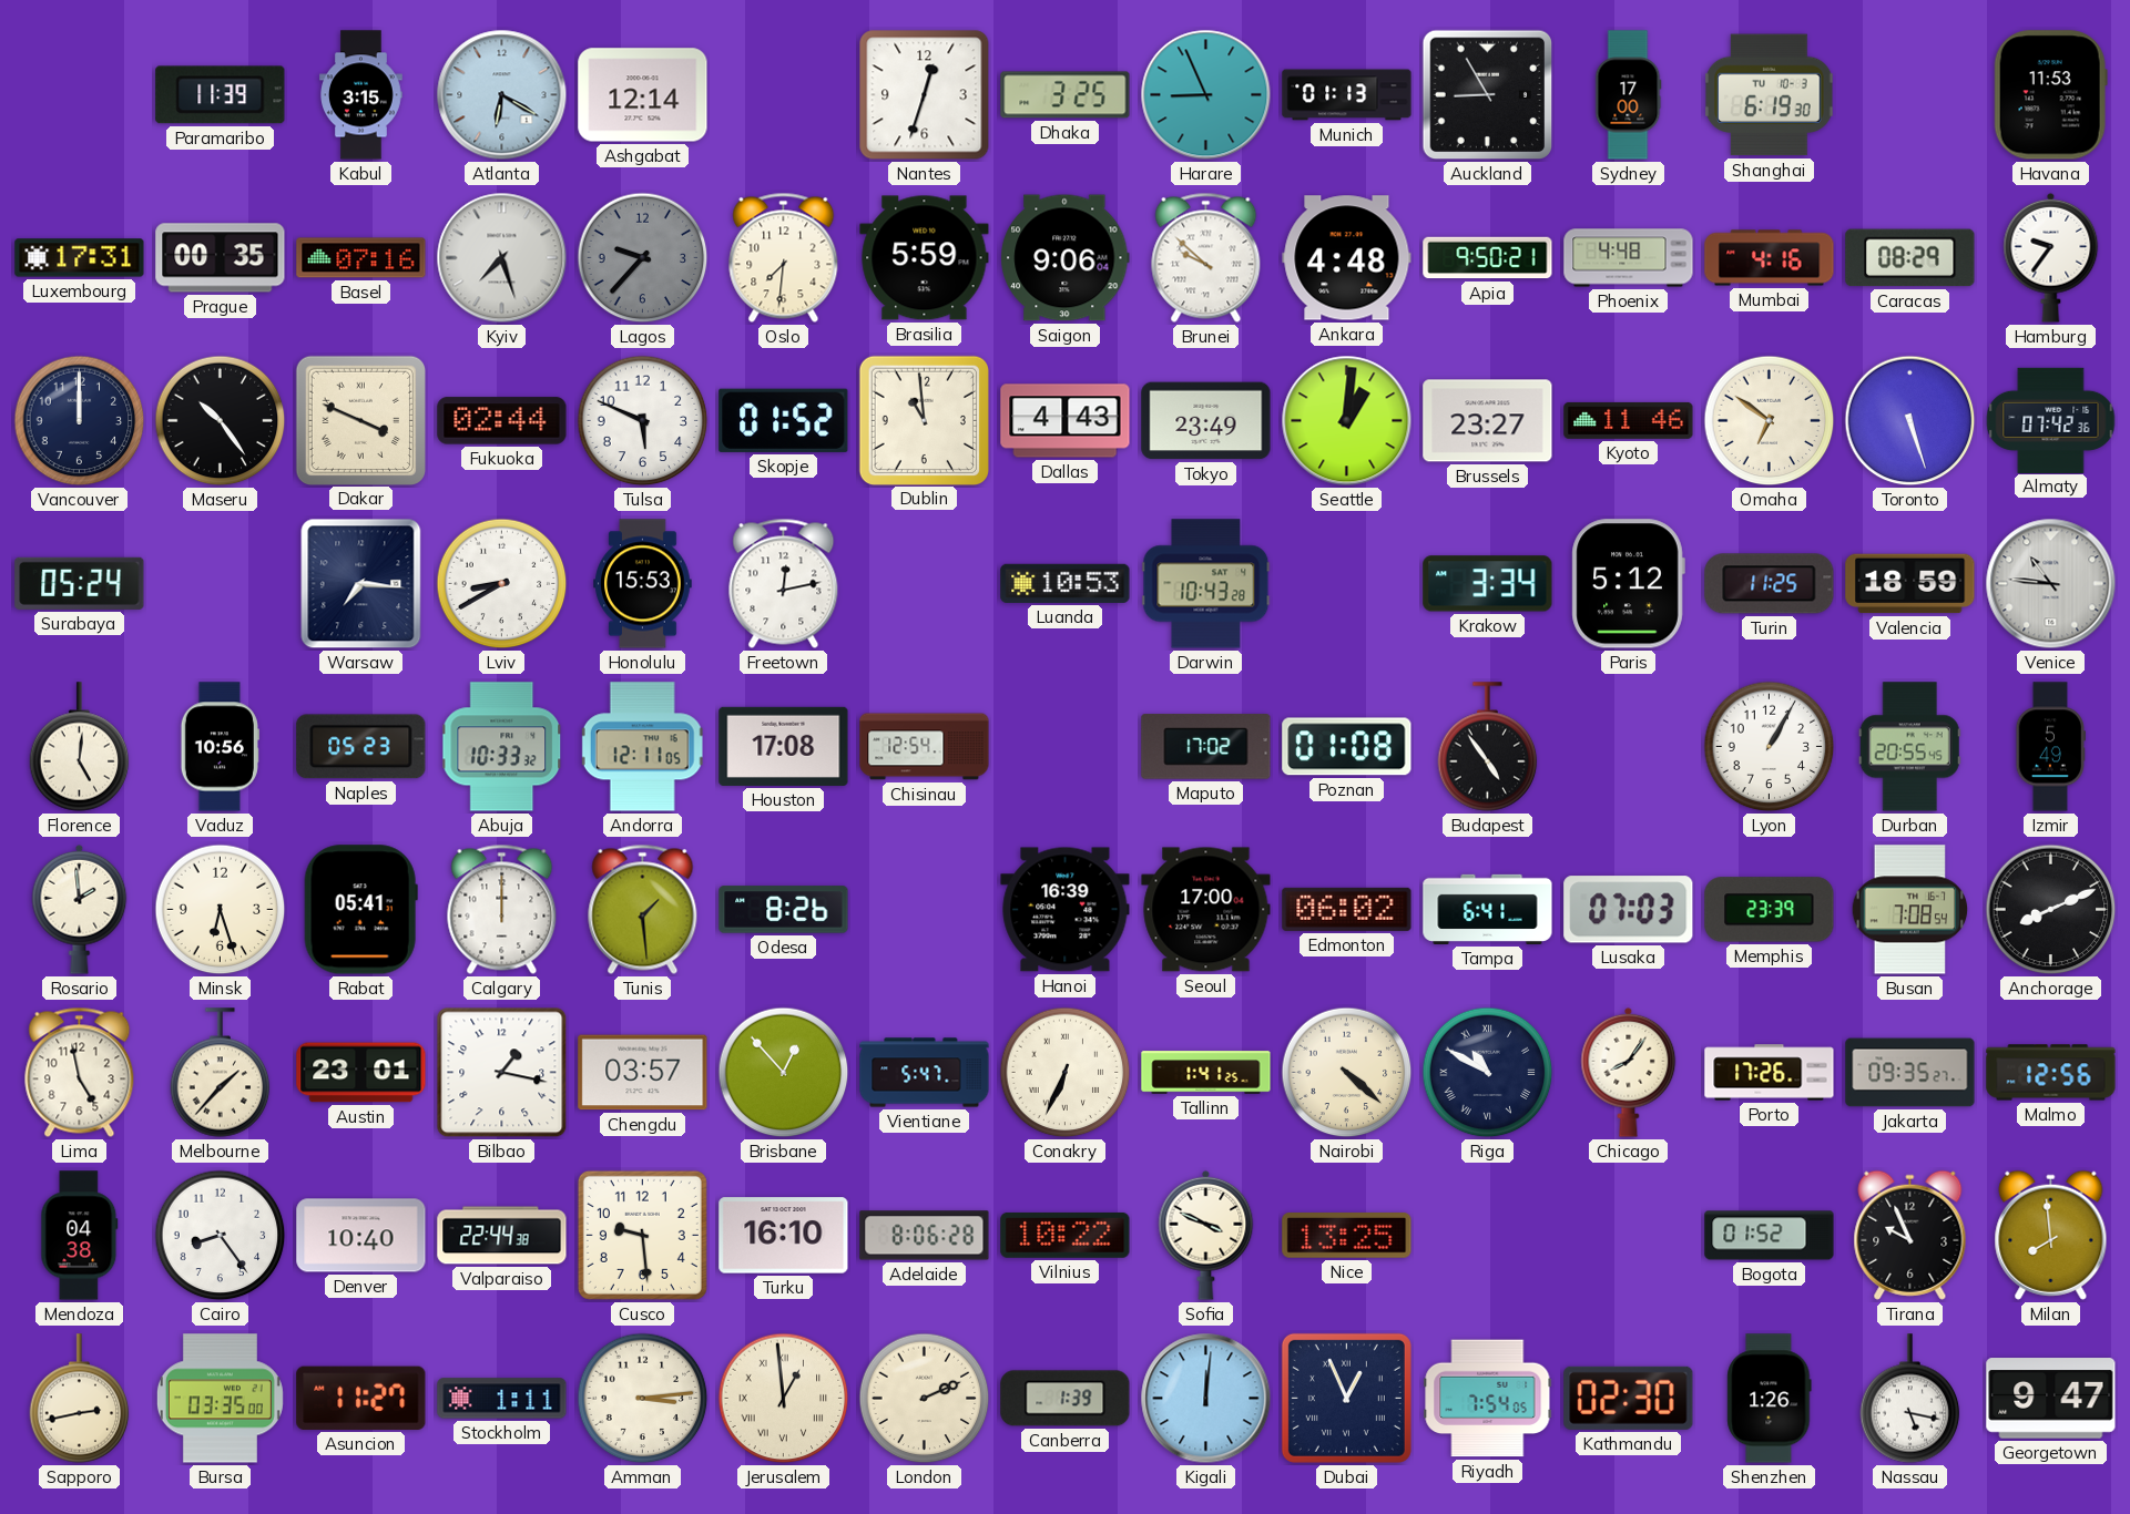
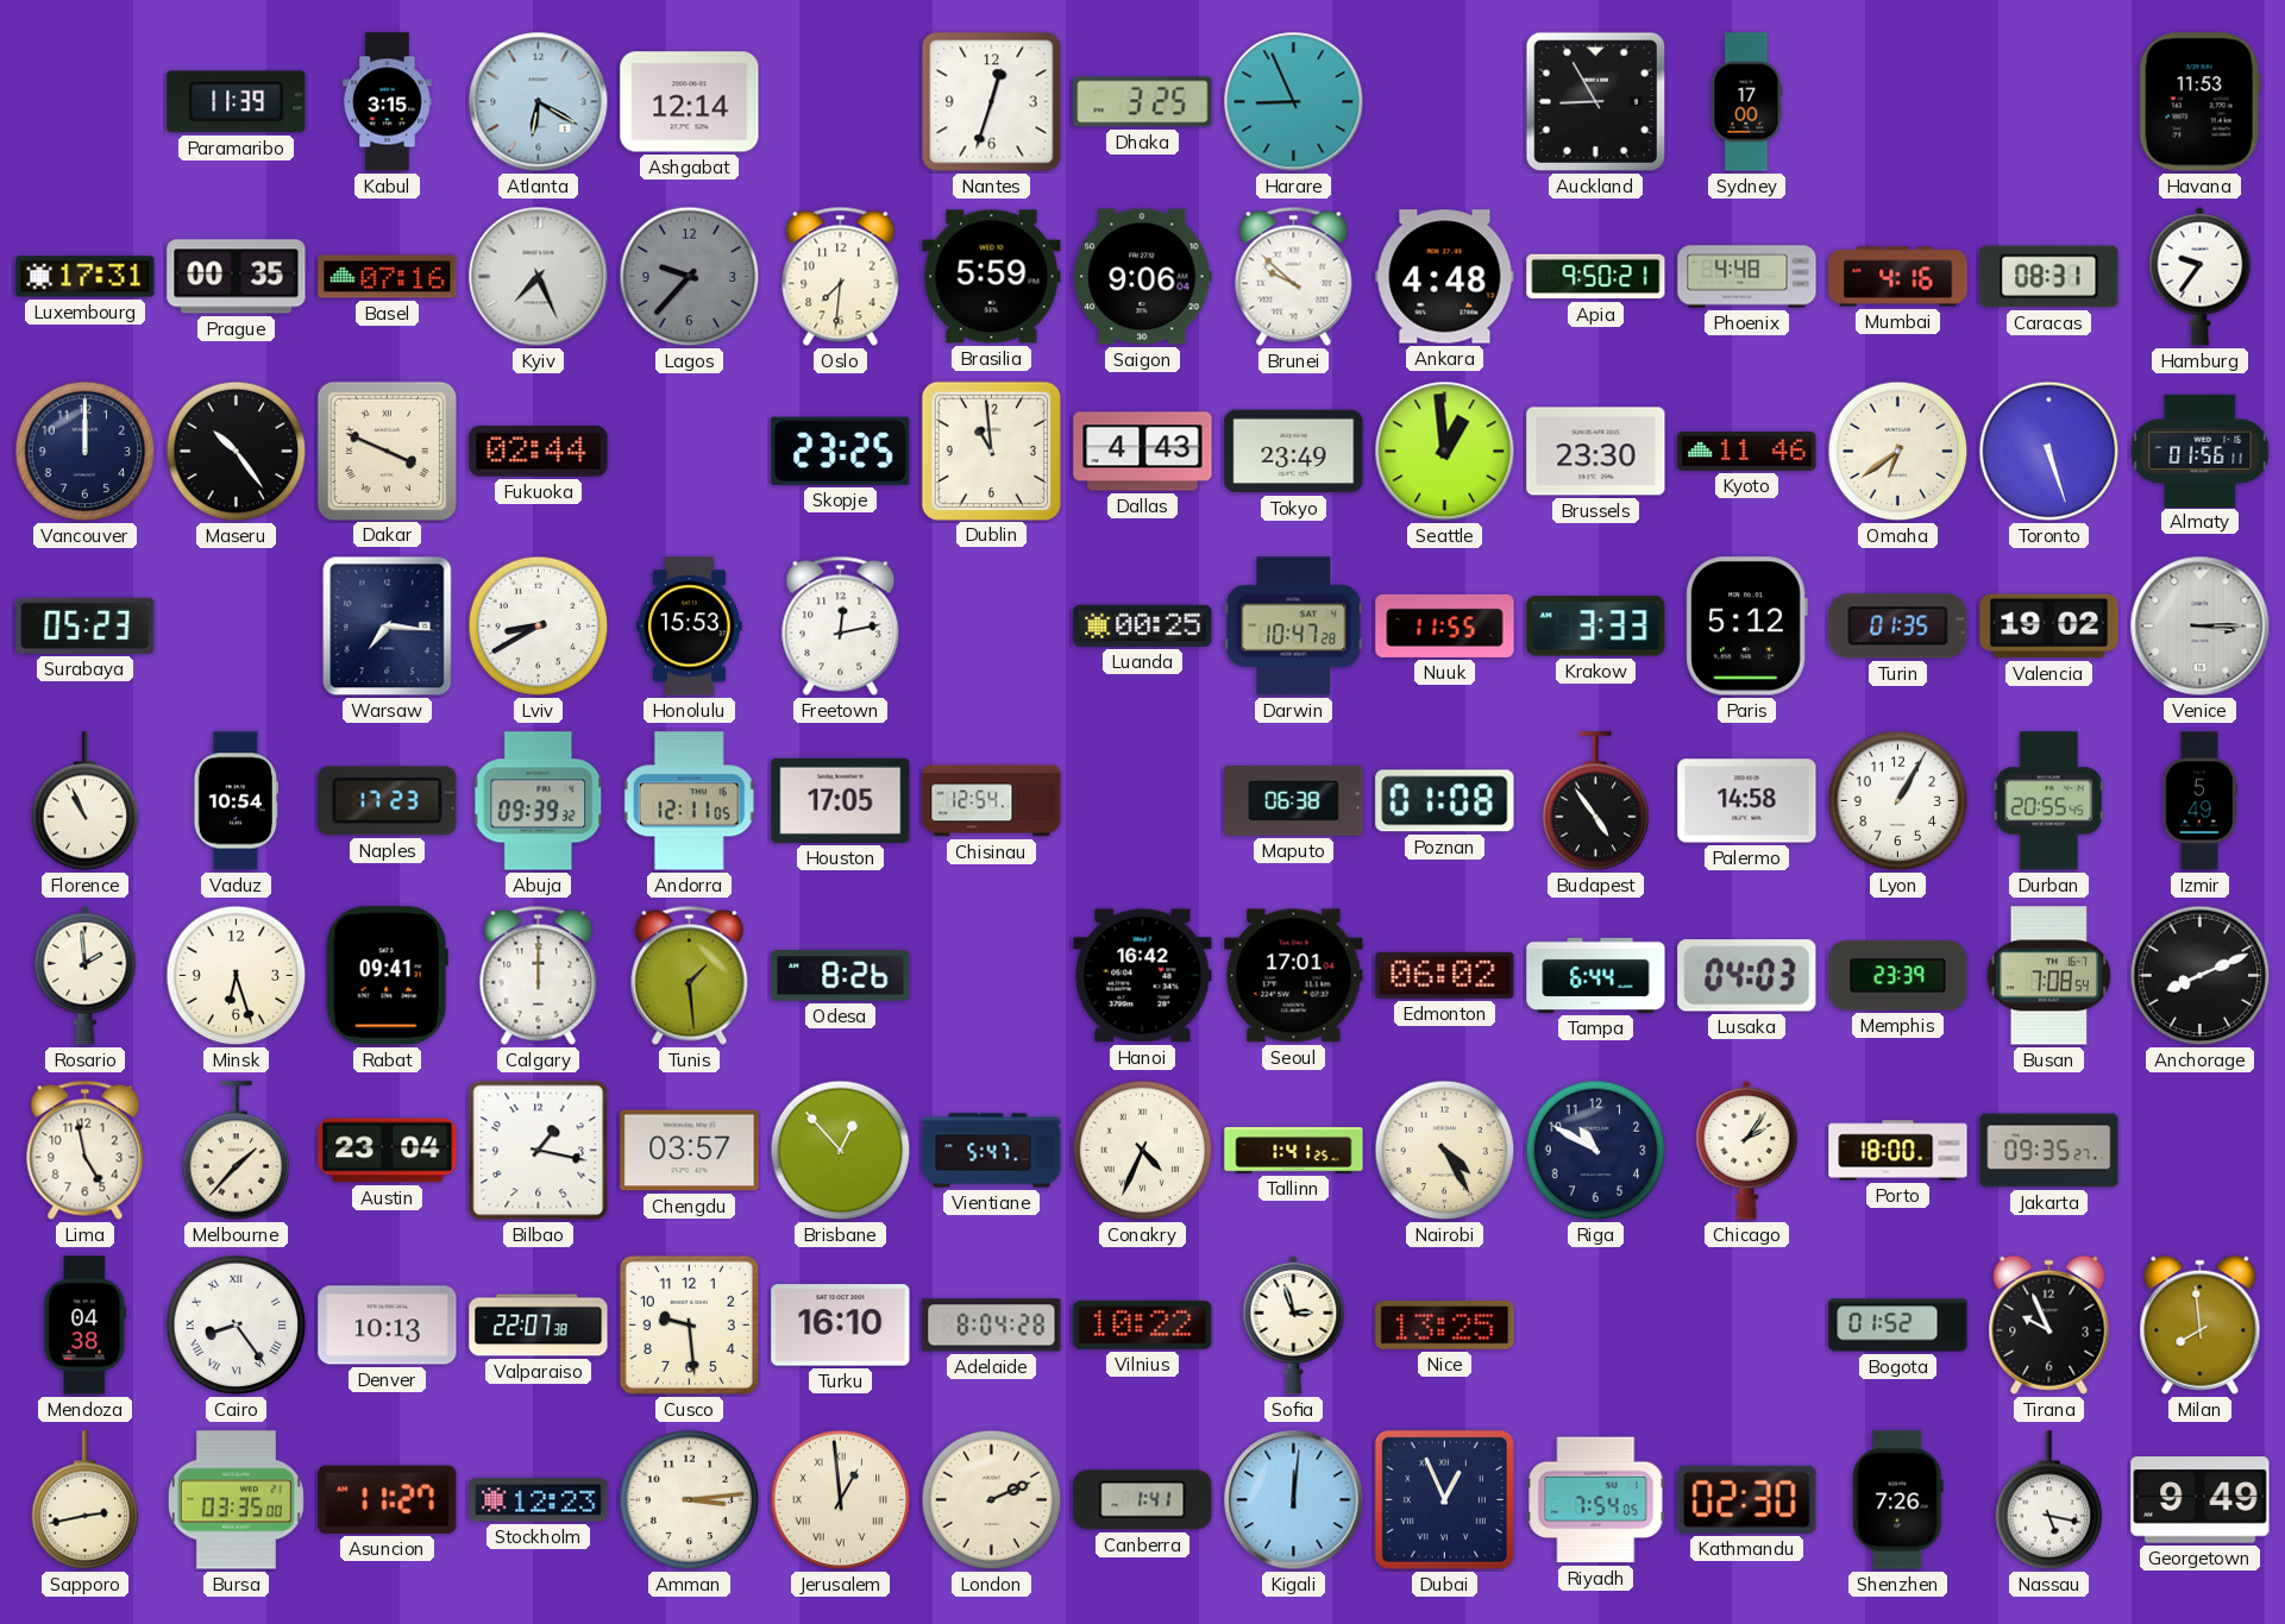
Munich: 01:13 -> none
Shanghai: 6:19 -> none
Kyiv: 7:27 -> 7:26
Caracas: 08:29 -> 08:31
Tulsa: 5:49 -> none
Skopje: 01:52 -> 23:25
Seattle: 1:01 -> 12:59
Brussels: 23:27 -> 23:30
Omaha: 6:51 -> 6:39
Almaty: 07:42 -> 01:56
Surabaya: 05:24 -> 05:23
Luanda: 10:53 -> 00:25
Darwin: 10:43 -> 10:47
Nuuk: none -> 11:55
Krakow: 3:34 -> 3:33
Turin: 11:25 -> 01:35
Valencia: 18:59 -> 19:02
Venice: 10:46 -> 3:15
Florence: 5:01 -> 10:56
Vaduz: 10:56 -> 10:54
Naples: 05:23 -> 17:23
Abuja: 10:33 -> 09:39
Houston: 17:08 -> 17:05
Maputo: 17:02 -> 06:38
Palermo: none -> 14:58
Rabat: 05:41 -> 09:41
Hanoi: 16:39 -> 16:42
Seoul: 17:00 -> 17:01
Tampa: 6:41 -> 6:44
Lusaka: 07:03 -> 04:03
Austin: 23:01 -> 23:04
Conakry: 6:34 -> 4:34
Nairobi: 4:22 -> 4:25
Riga numerals: Roman -> Arabic
Chicago: 8:06 -> 2:06
Porto: 17:26 -> 18:00
Malmo: 12:56 -> none
Cairo numerals: Arabic -> Roman
Denver: 10:40 -> 10:13
Valparaiso: 22:44 -> 22:07
Adelaide: 8:06 -> 8:04
Sofia: 3:49 -> 2:57
Stockholm: 1:11 -> 12:23
Canberra: 1:39 -> 1:41
Shenzhen: 1:26 -> 7:26
Georgetown: 9:47 -> 9:49
